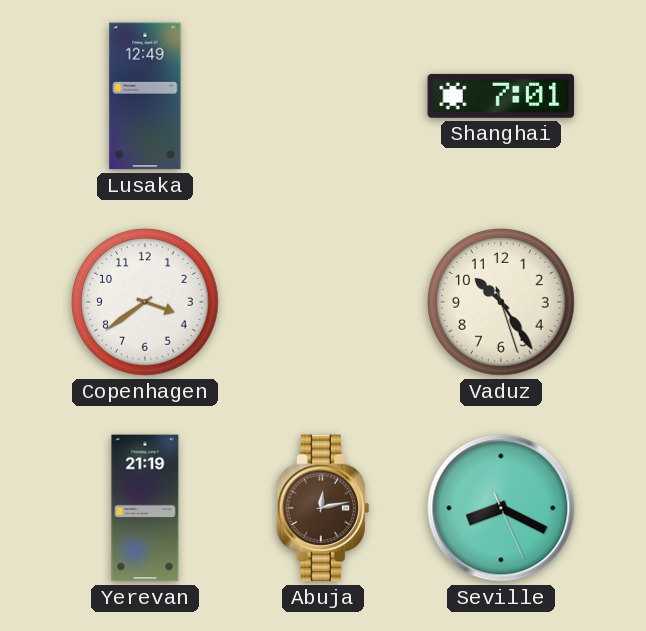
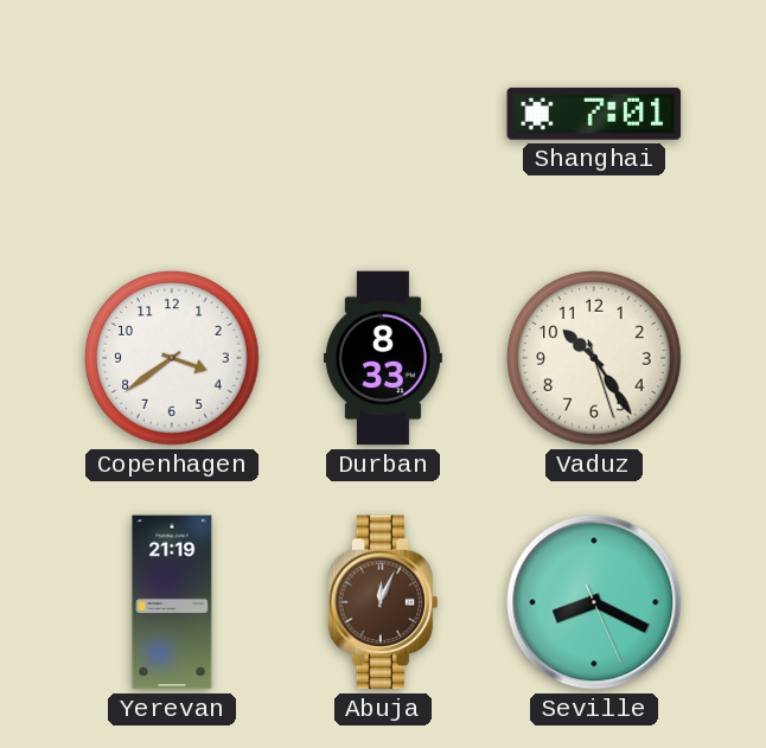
Lusaka: 12:49 -> none
Durban: none -> 8:33
Abuja: 12:13 -> 12:04
